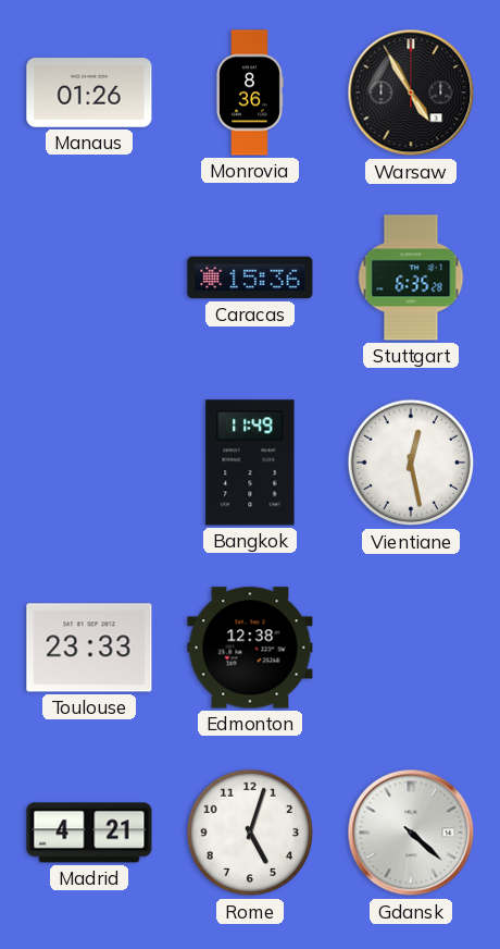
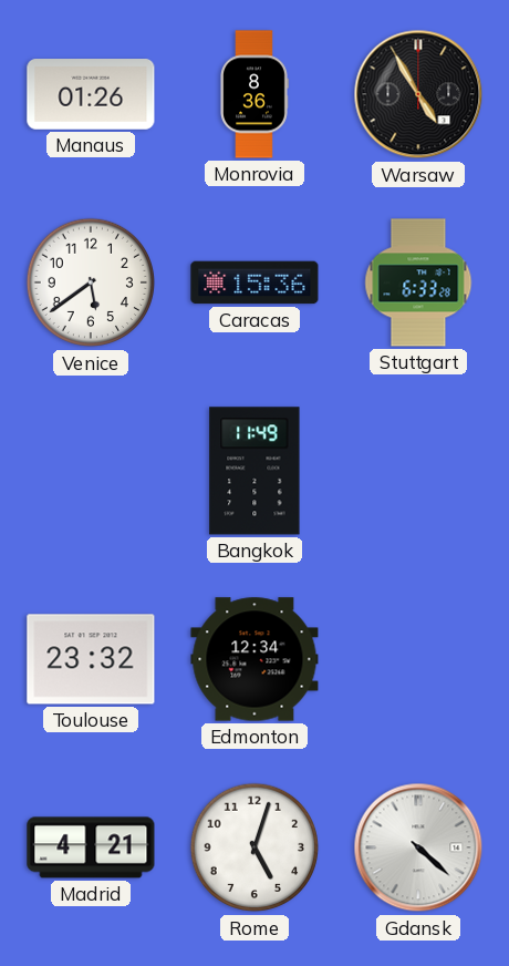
Venice: none -> 5:39
Stuttgart: 6:35 -> 6:33
Vientiane: 12:28 -> none
Toulouse: 23:33 -> 23:32
Edmonton: 12:38 -> 12:34
